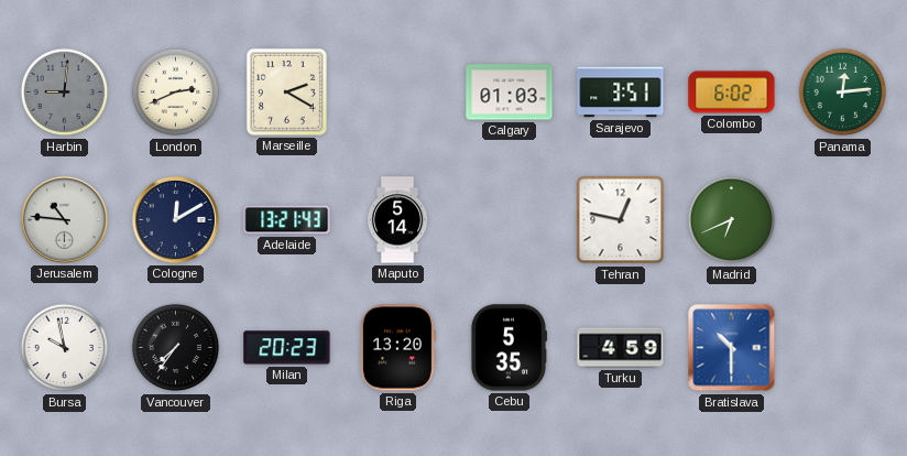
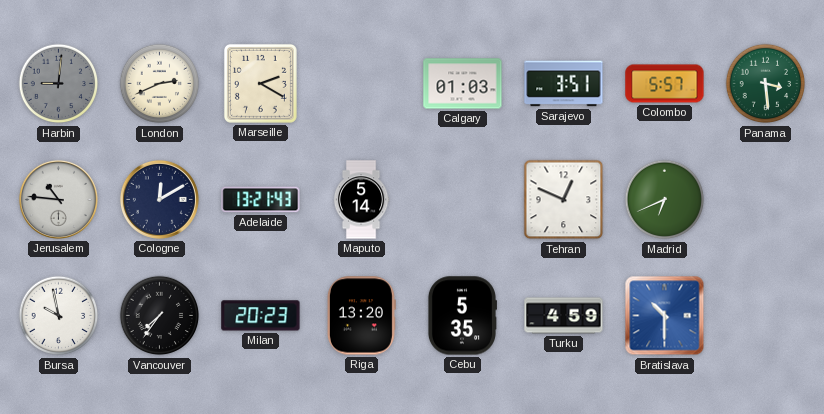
Colombo: 6:02 -> 5:57
Panama: 12:14 -> 3:29
Tehran: 12:47 -> 12:49
